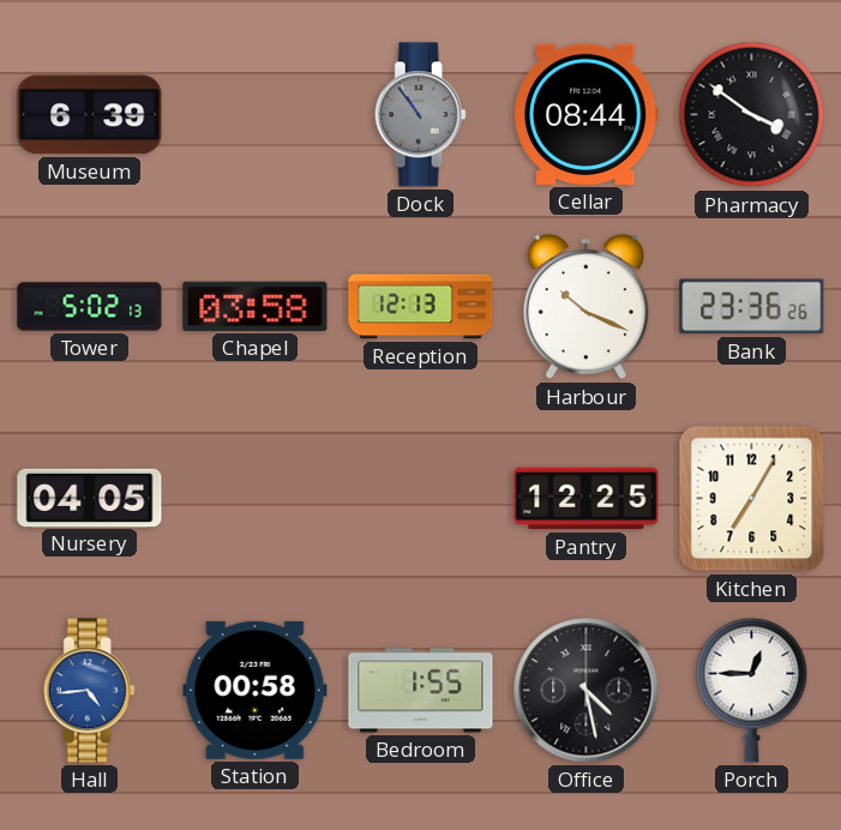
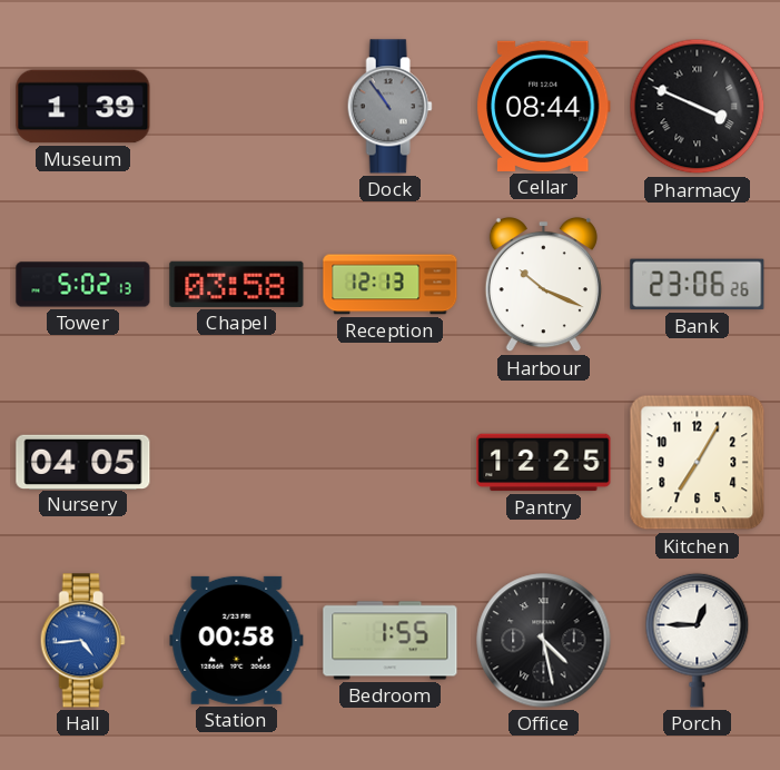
Museum: 6:39 -> 1:39
Pharmacy: 3:51 -> 3:49
Bank: 23:36 -> 23:06
